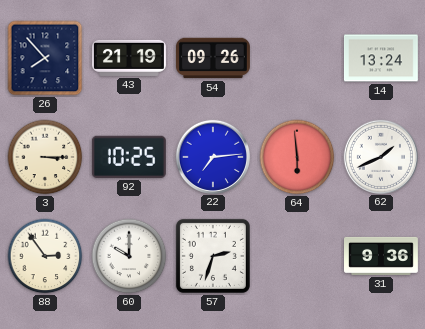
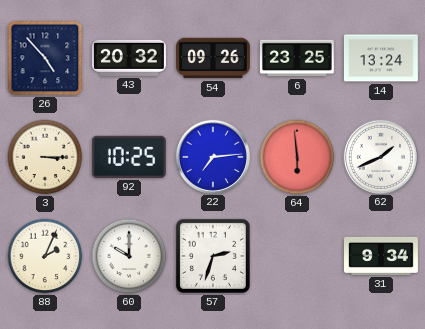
26: 7:53 -> 4:53
43: 21:19 -> 20:32
6: none -> 23:25
88: 2:54 -> 2:04
31: 9:36 -> 9:34
